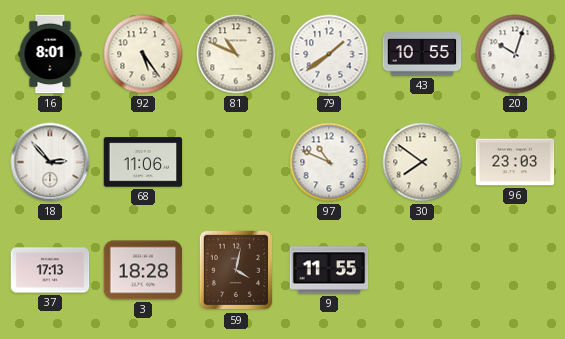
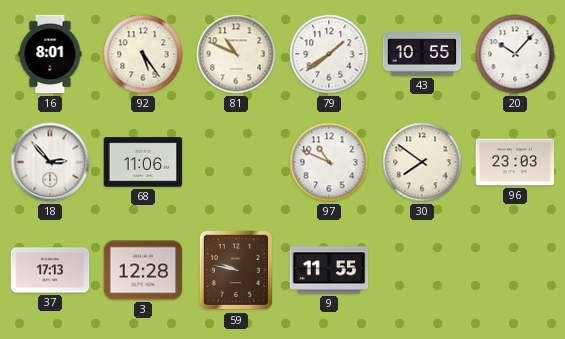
20: 10:03 -> 10:07
3: 18:28 -> 12:28
59: 4:02 -> 9:47
